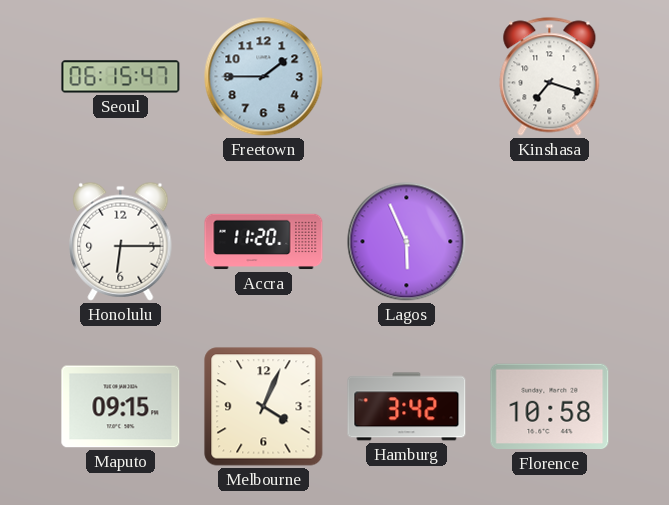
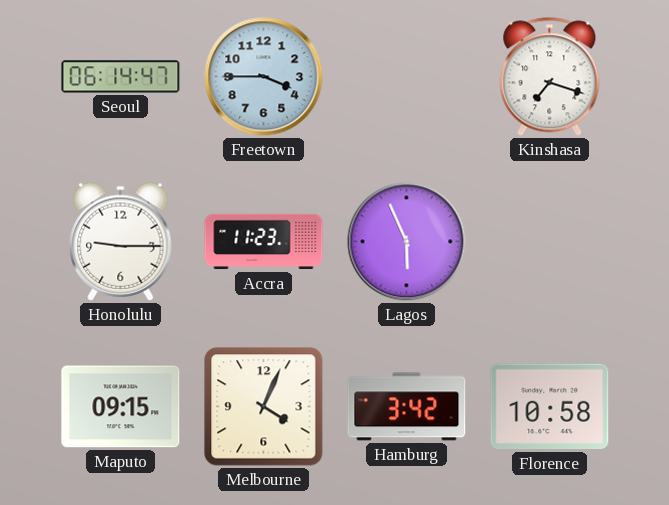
Seoul: 06:15 -> 06:14
Freetown: 1:45 -> 3:45
Honolulu: 6:15 -> 9:15
Accra: 11:20 -> 11:23
